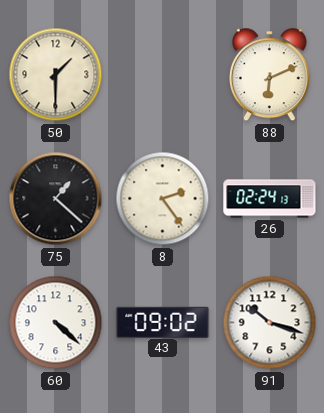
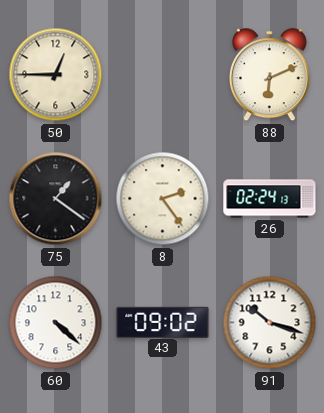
50: 1:30 -> 12:45
75: 1:22 -> 1:21
